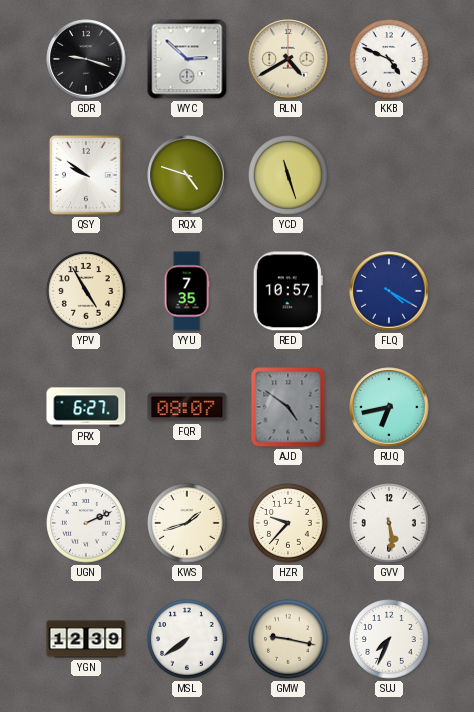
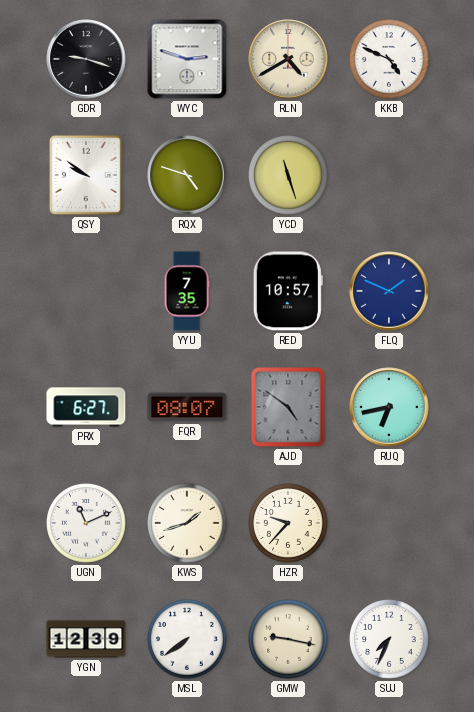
WYC: 2:52 -> 2:48
YPV: 4:55 -> none
FLQ: 4:20 -> 1:49
UGN: 2:11 -> 11:11
GVV: 5:29 -> none
